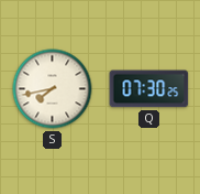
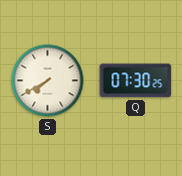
S: 7:43 -> 7:40
